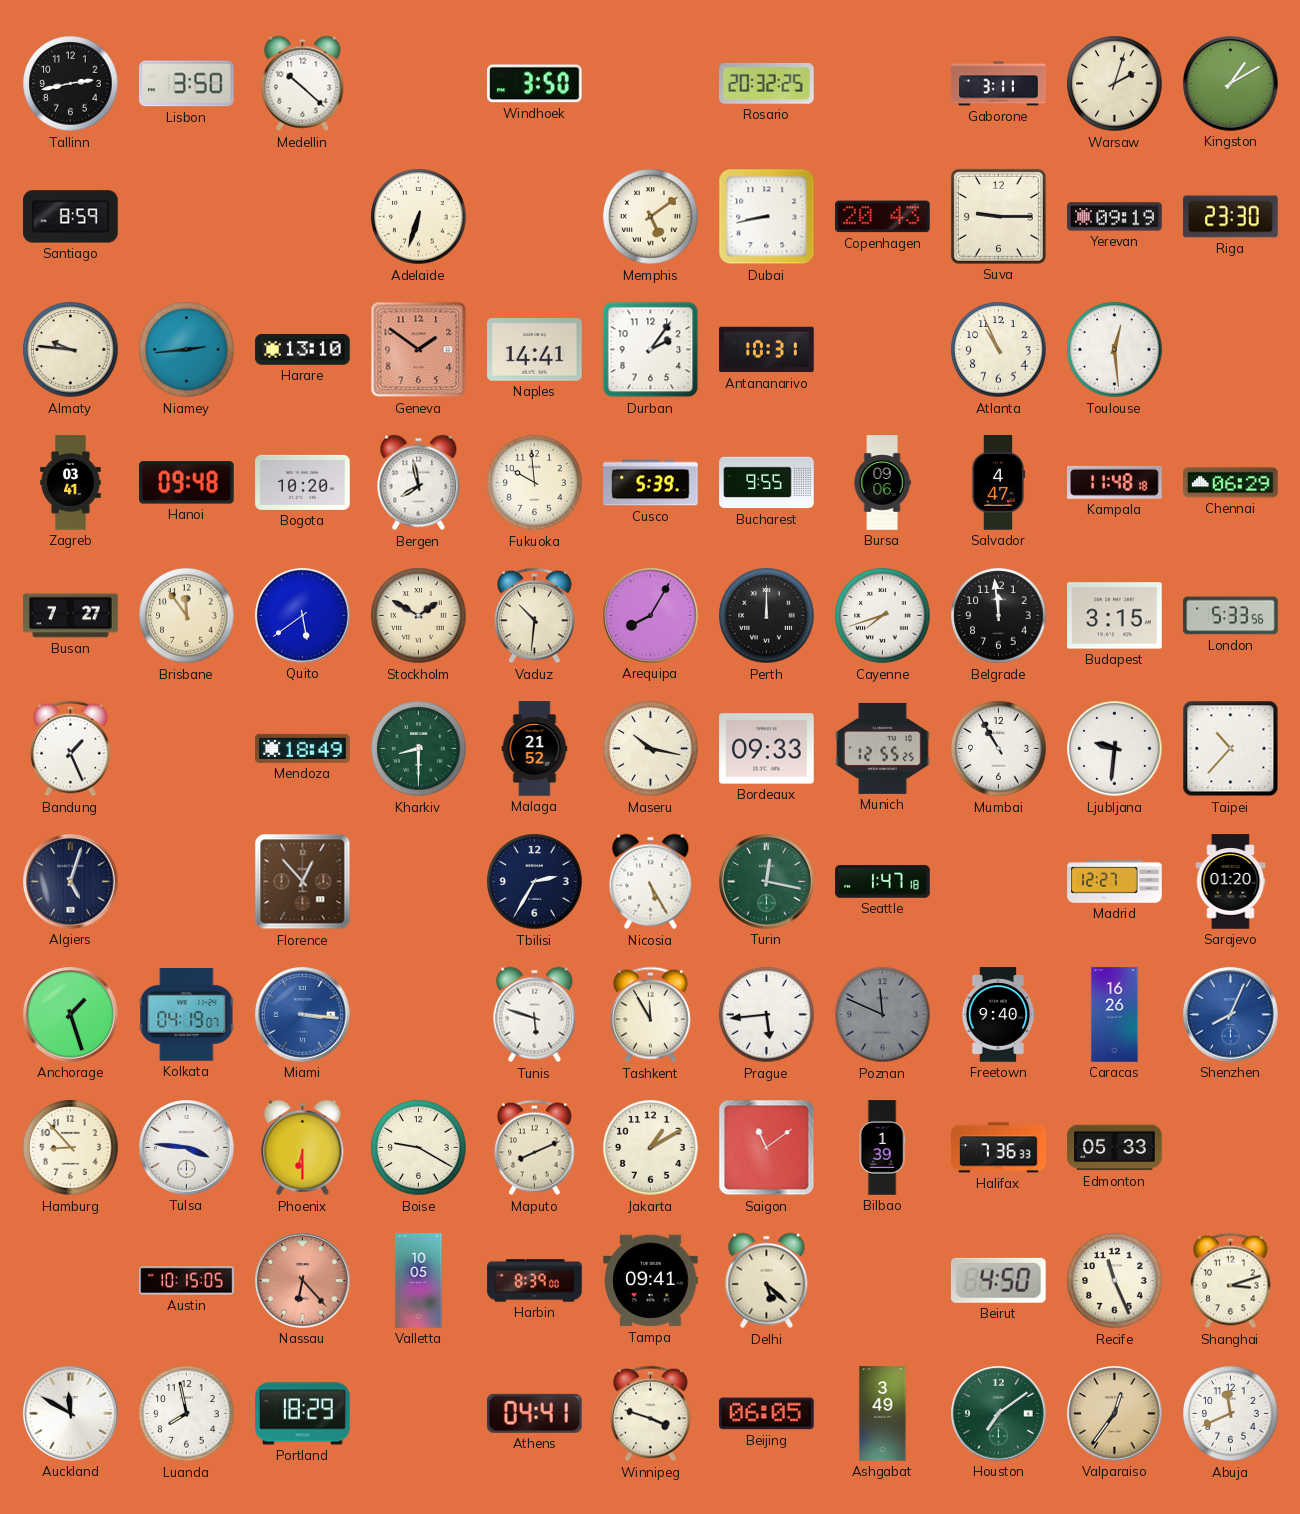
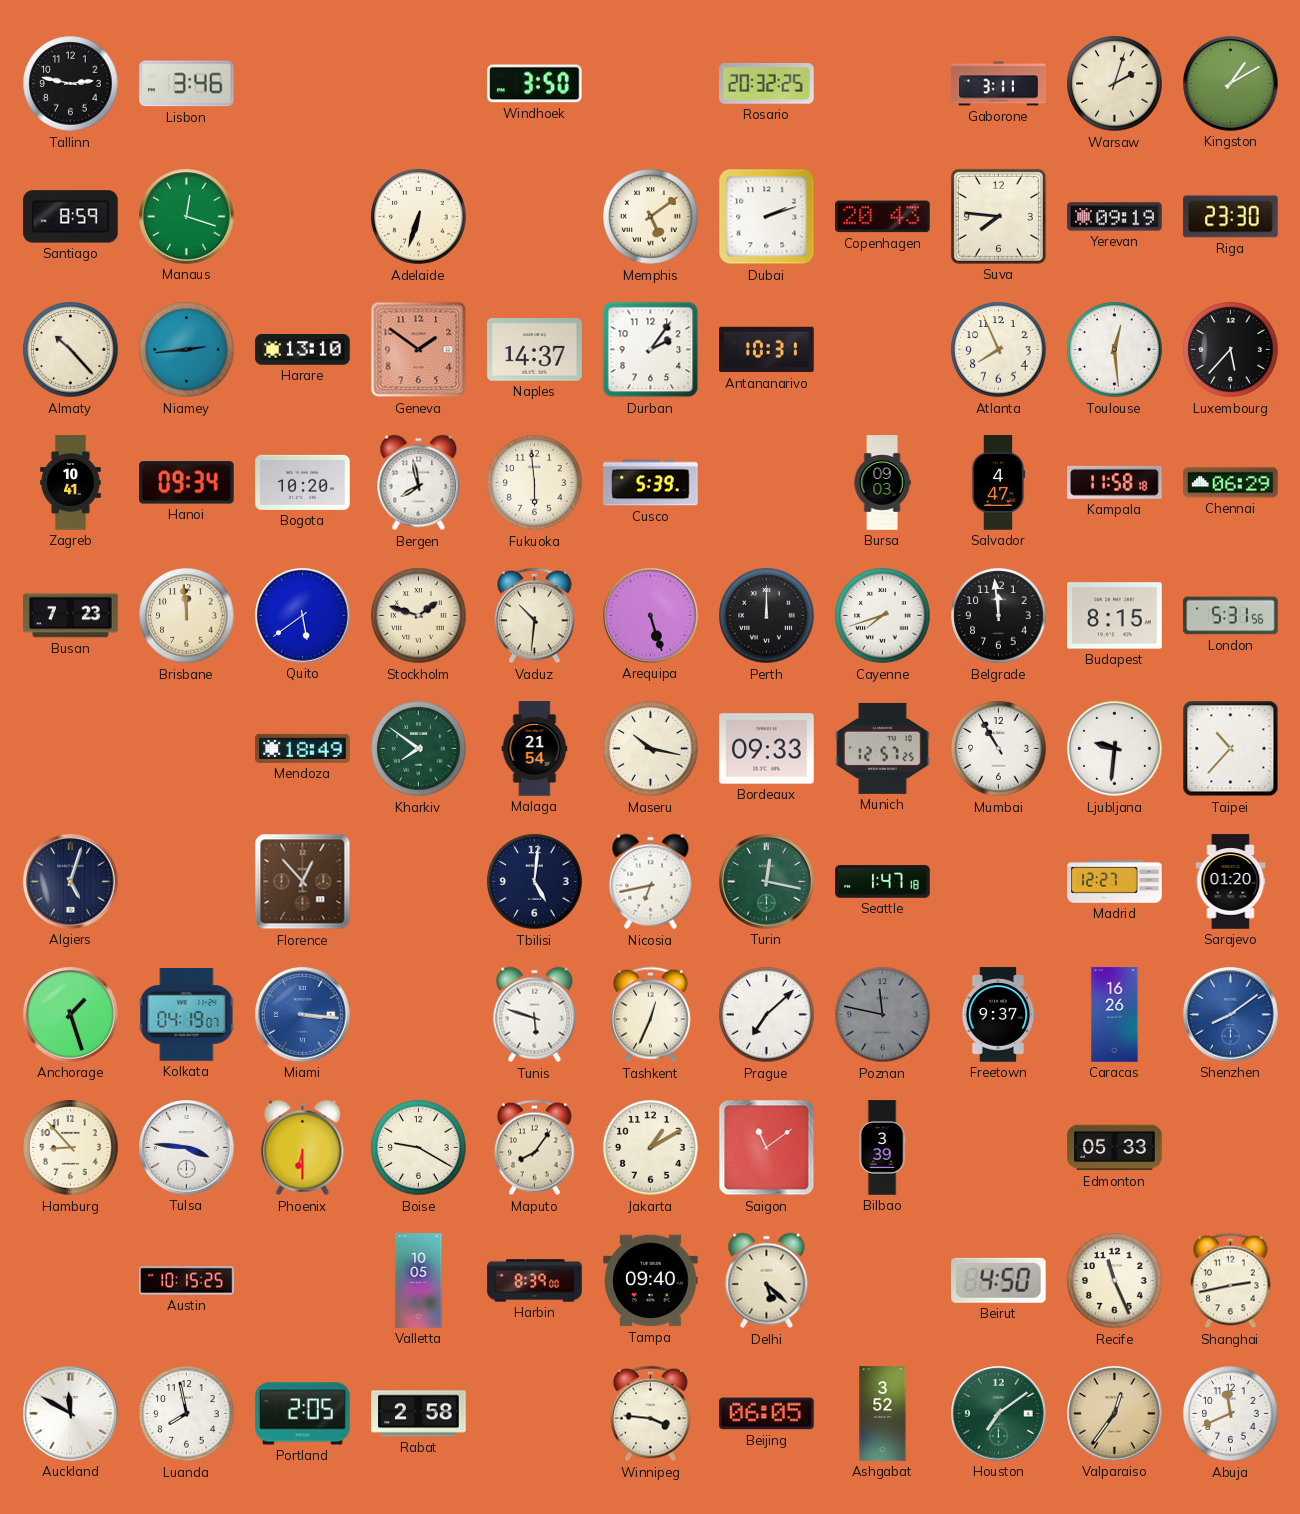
Tallinn: 2:43 -> 2:47
Lisbon: 3:50 -> 3:46
Medellin: 10:22 -> none
Manaus: none -> 12:18
Dubai: 8:43 -> 2:12
Suva: 9:15 -> 7:46
Almaty: 9:46 -> 10:23
Naples: 14:41 -> 14:37
Atlanta: 10:56 -> 7:56
Luxembourg: none -> 5:37
Zagreb: 03:41 -> 10:41
Hanoi: 09:48 -> 09:34
Fukuoka: 9:59 -> 5:59
Bucharest: 9:55 -> none
Bursa: 09:06 -> 09:03
Kampala: 11:48 -> 11:58
Busan: 7:27 -> 7:23
Brisbane: 11:54 -> 11:59
Stockholm: 1:50 -> 1:48
Arequipa: 8:05 -> 5:27
Budapest: 3:15 -> 8:15
London: 5:33 -> 5:31
Bandung: 1:26 -> none
Kharkiv: 8:30 -> 7:51
Malaga: 21:52 -> 21:54
Munich: 12:55 -> 12:57
Tbilisi: 2:35 -> 5:01
Nicosia: 5:25 -> 6:43
Tashkent: 11:55 -> 12:34
Prague: 5:44 -> 7:08
Poznan: 11:49 -> 11:47
Freetown: 9:40 -> 9:37
Shenzhen: 8:04 -> 8:09
Maputo: 8:11 -> 8:06
Bilbao: 1:39 -> 3:39
Halifax: 7:36 -> none
Austin: 10:15:05 -> 10:15:25
Nassau: 6:23 -> none
Tampa: 09:41 -> 09:40
Shanghai: 3:12 -> 2:43
Portland: 18:29 -> 2:05
Rabat: none -> 2:58
Athens: 04:41 -> none
Winnipeg: 3:48 -> 3:46
Ashgabat: 3:49 -> 3:52
